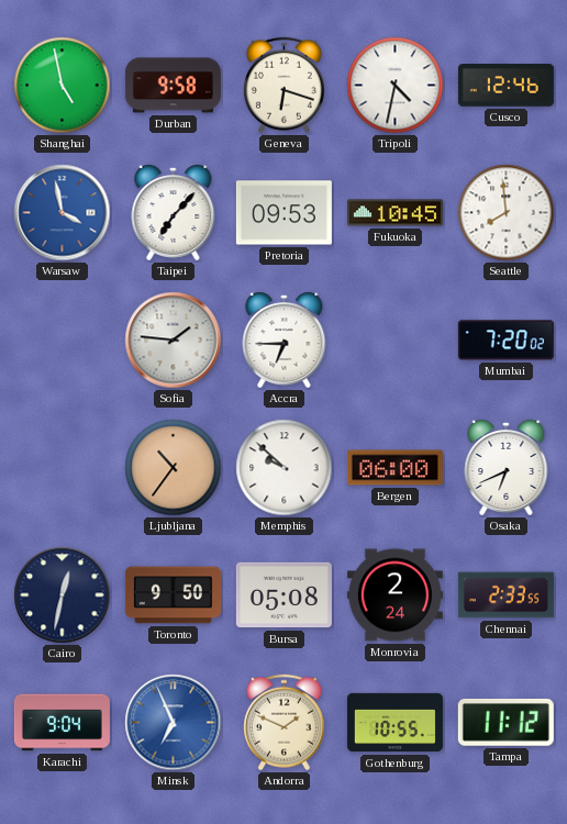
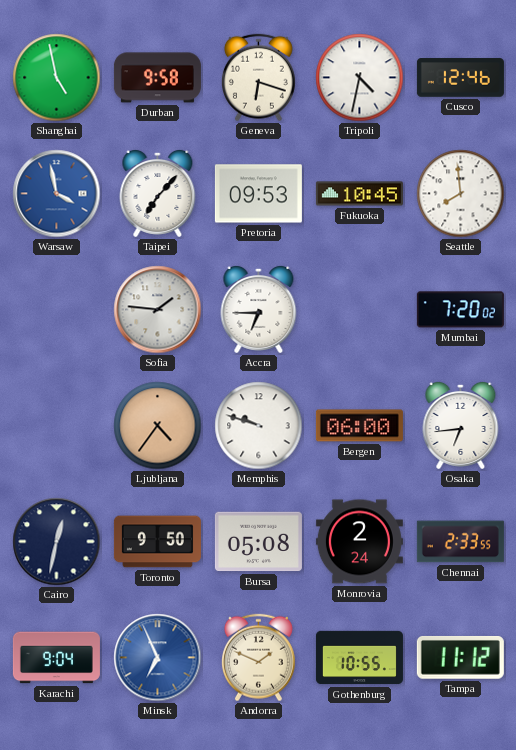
Ljubljana: 10:36 -> 4:36
Memphis: 9:52 -> 9:48
Osaka: 6:41 -> 6:44
